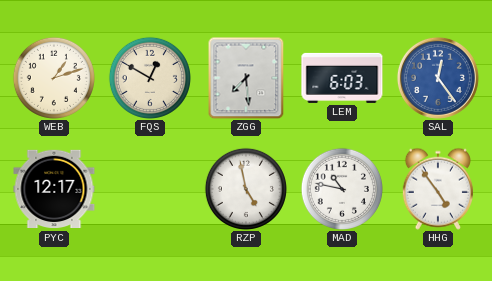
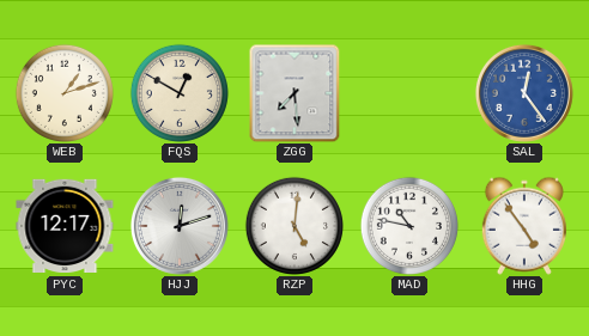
LEM: 6:03 -> none
HJJ: none -> 12:12
RZP: 4:58 -> 5:01
